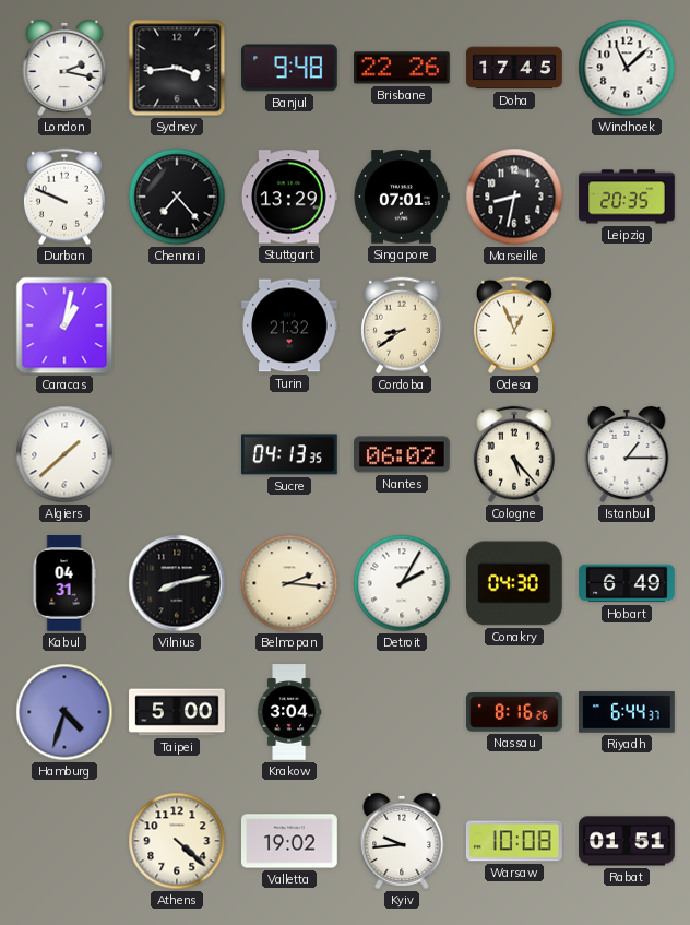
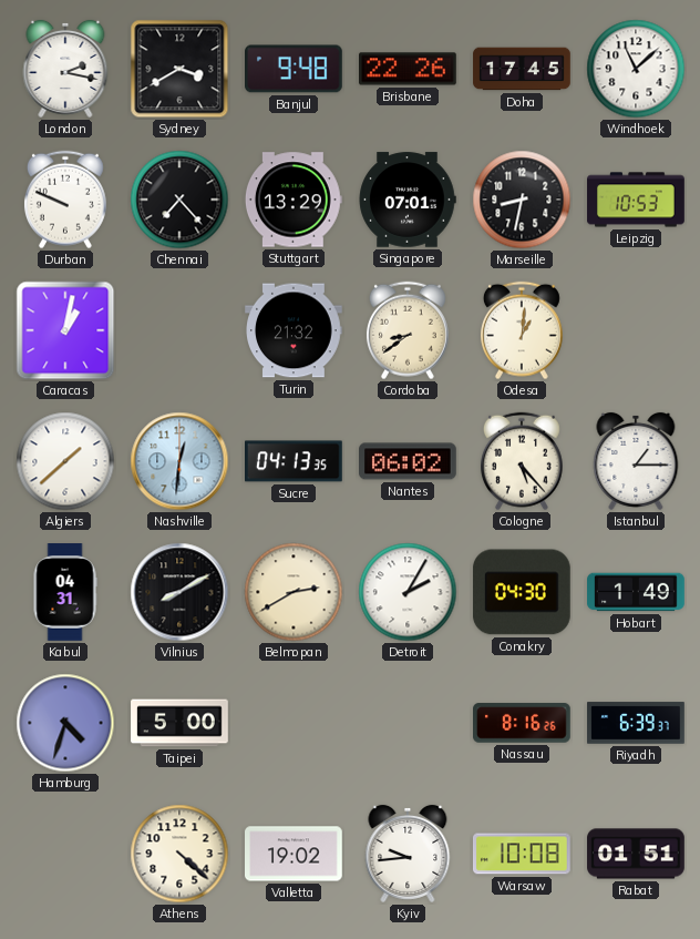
Sydney: 3:44 -> 3:40
Leipzig: 20:35 -> 10:53
Odesa: 12:56 -> 1:01
Nashville: none -> 12:31
Vilnius: 8:13 -> 8:10
Belmopan: 2:16 -> 2:40
Hobart: 6:49 -> 1:49
Krakow: 3:04 -> none
Riyadh: 6:44 -> 6:39
